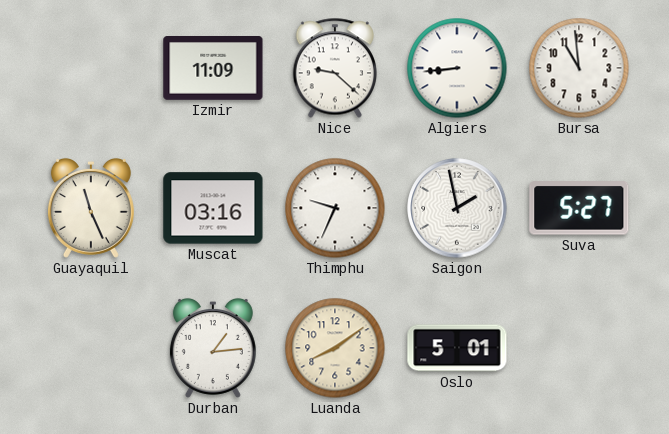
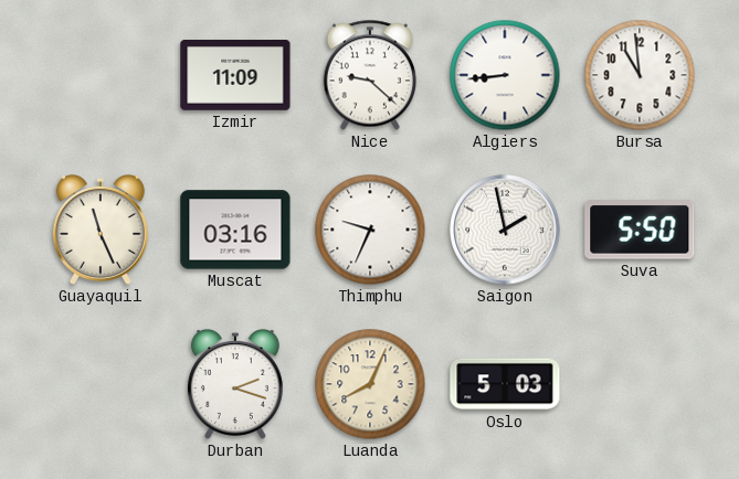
Suva: 5:27 -> 5:50
Durban: 1:14 -> 2:18
Luanda: 8:09 -> 8:04
Oslo: 5:01 -> 5:03
